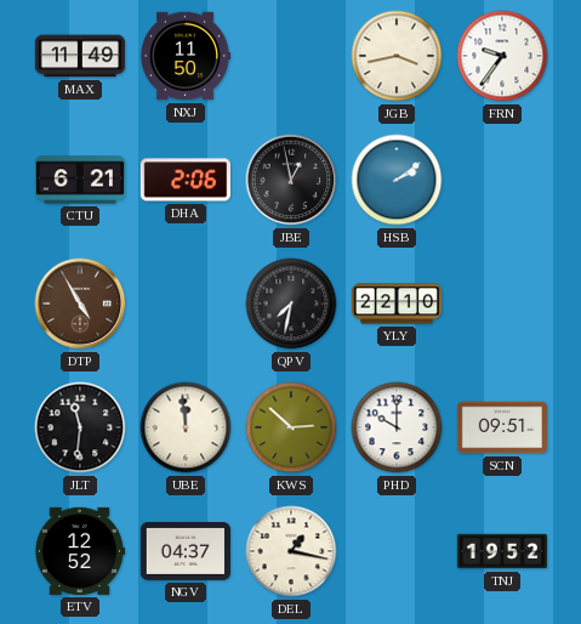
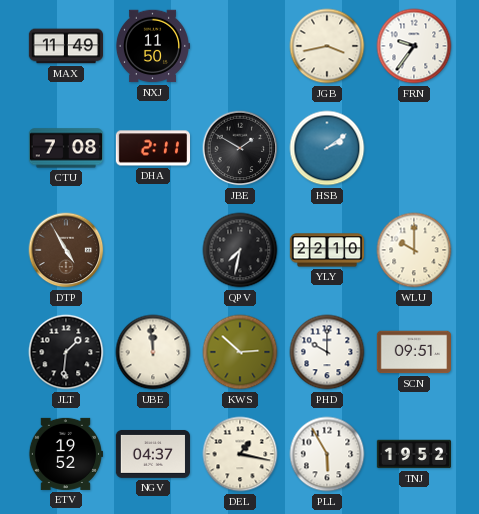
CTU: 6:21 -> 7:08
DHA: 2:06 -> 2:11
JBE: 12:58 -> 1:50
WLU: none -> 10:00
JLT: 11:31 -> 1:31
ETV: 12:52 -> 19:52
PLL: none -> 5:55
